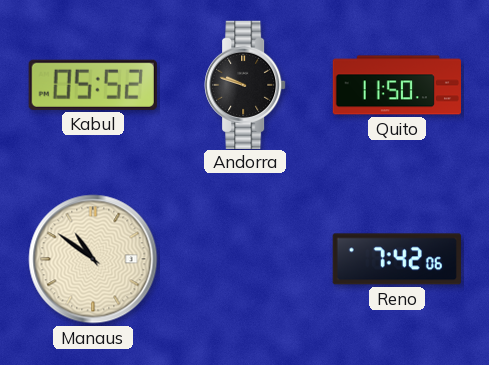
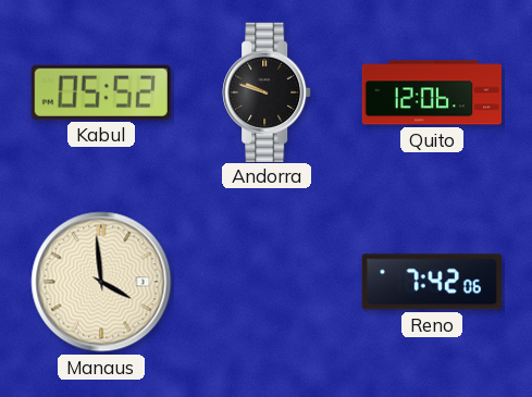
Quito: 11:50 -> 12:06
Manaus: 10:51 -> 3:59
